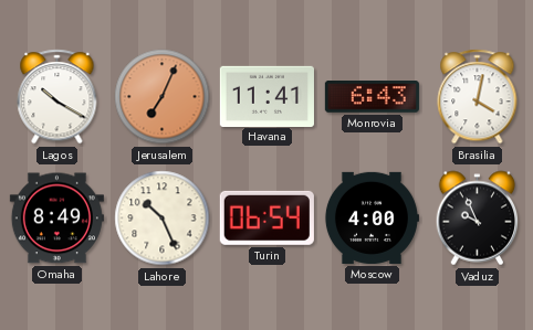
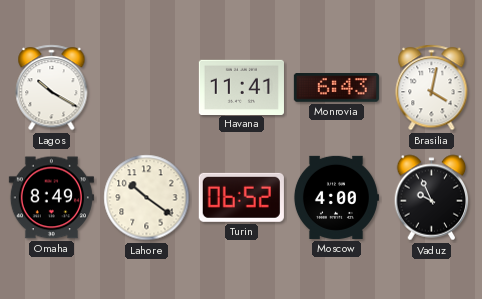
Jerusalem: 7:04 -> none
Lahore: 10:26 -> 10:21
Turin: 06:54 -> 06:52
